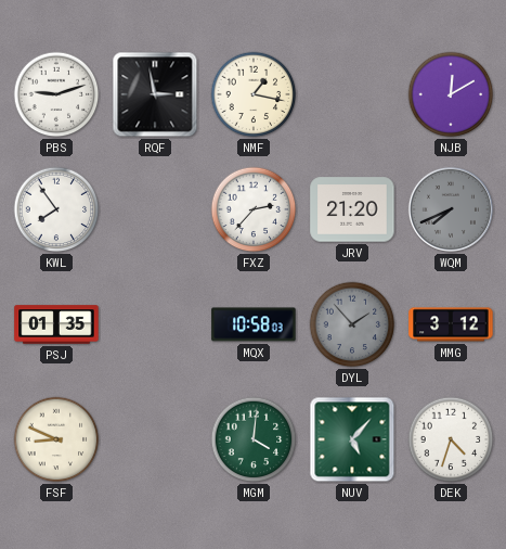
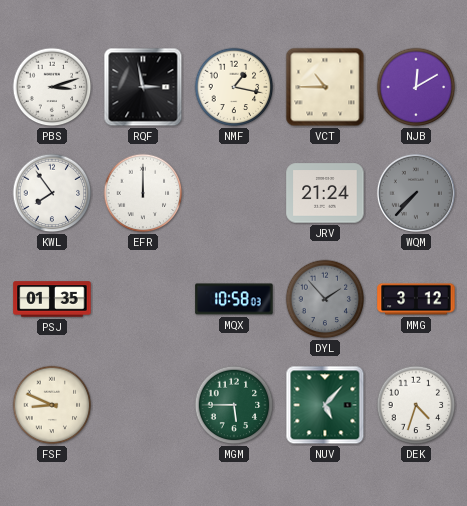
PBS: 9:12 -> 3:12
VCT: none -> 10:45
EFR: none -> 12:00
FXZ: 2:37 -> none
JRV: 21:20 -> 21:24
WQM: 7:41 -> 7:37
MGM: 4:01 -> 5:45
